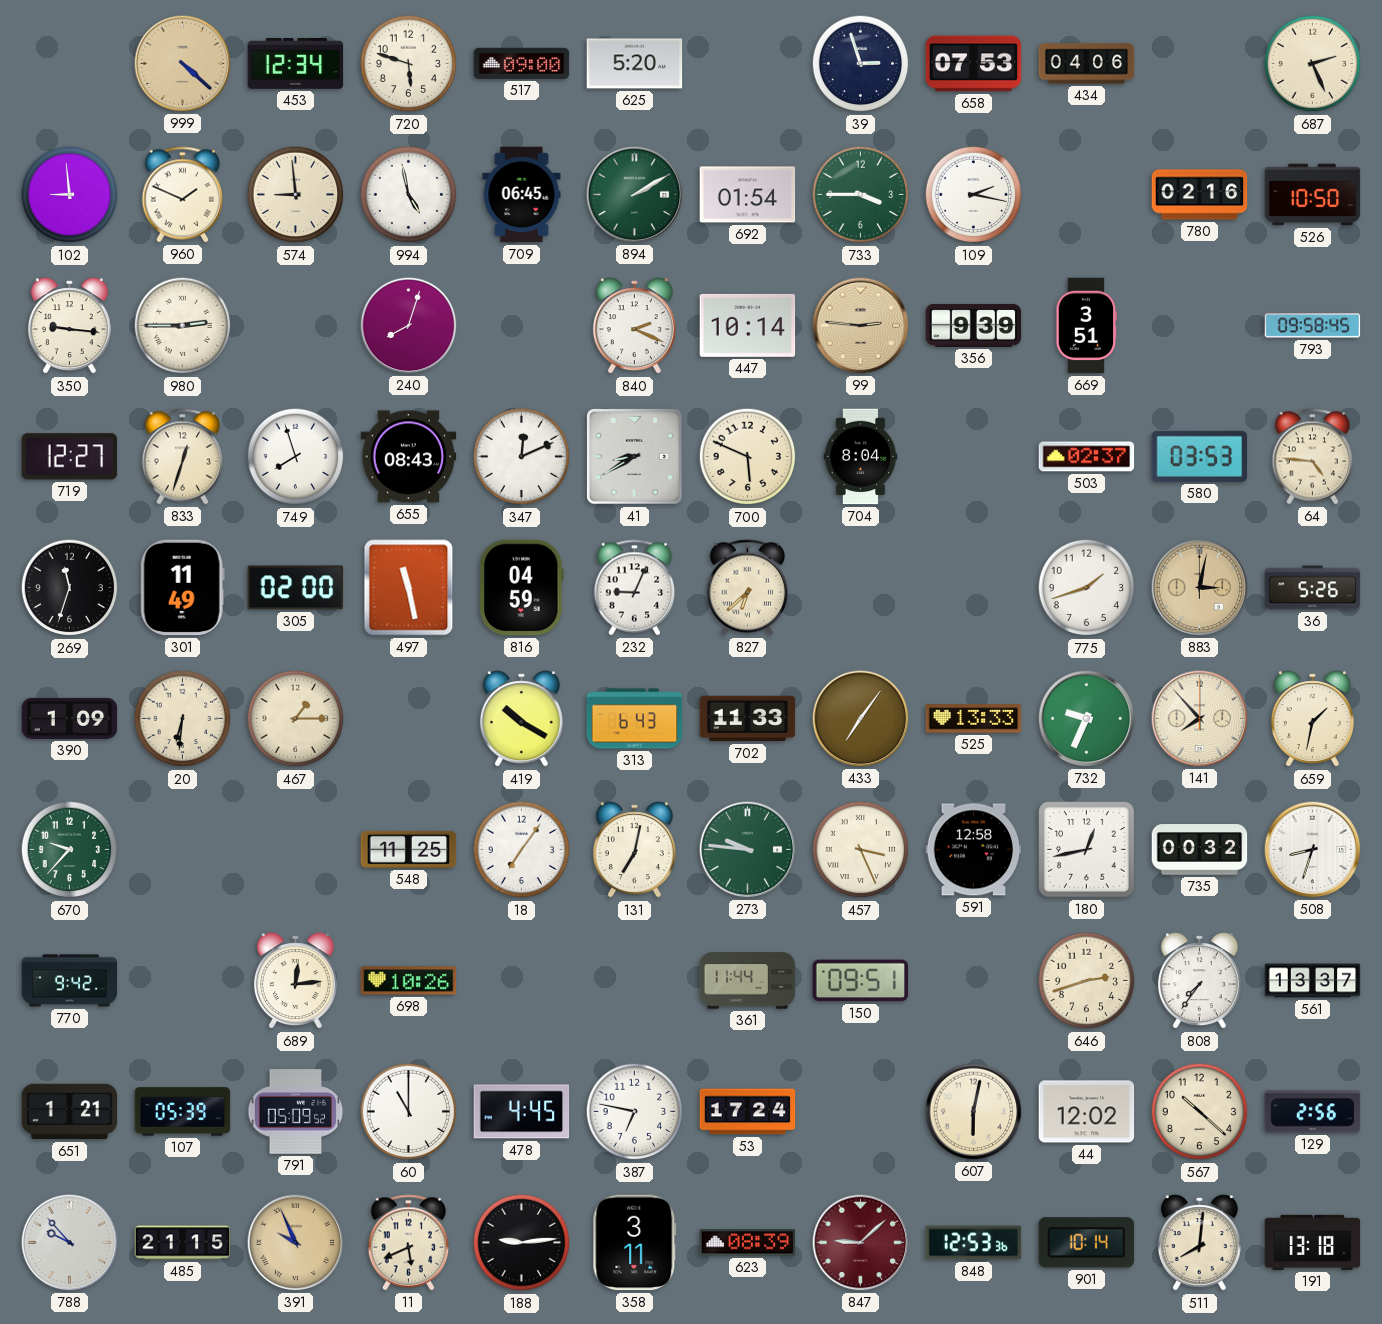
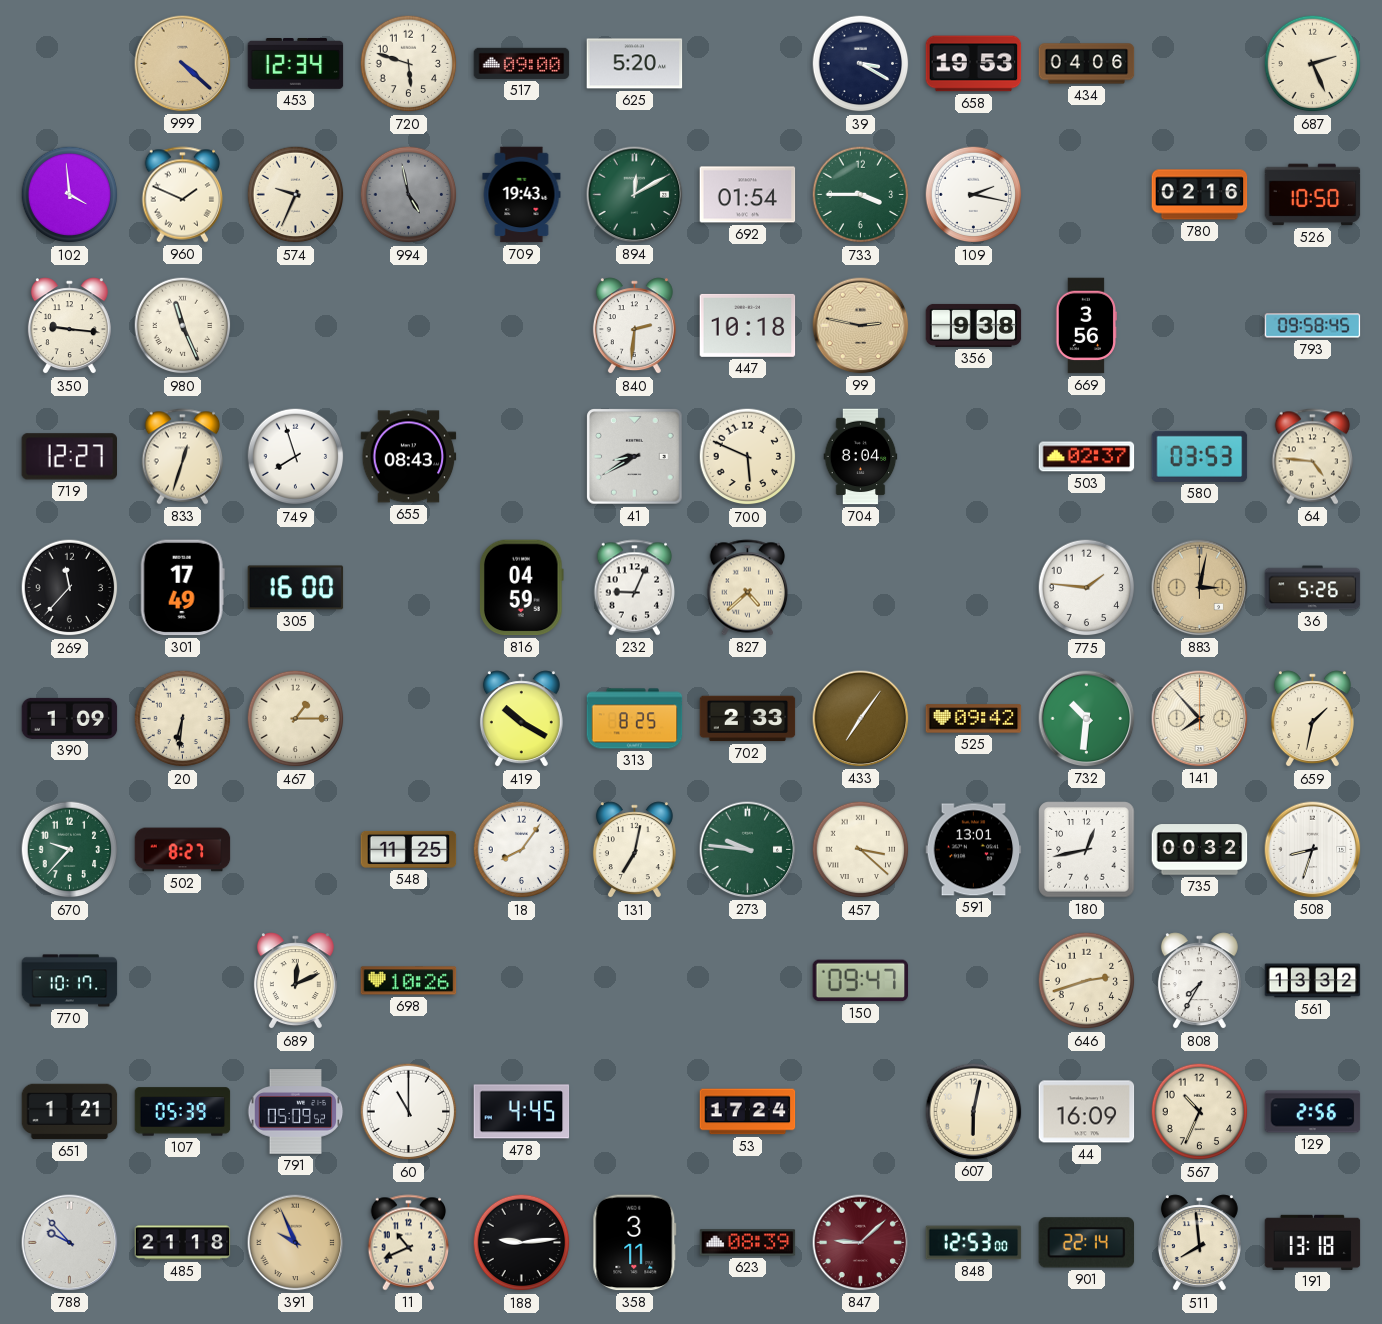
39: 2:57 -> 3:20
658: 07:53 -> 19:53
102: 8:59 -> 3:59
574: 8:59 -> 9:34
994 dial: white -> grey
709: 06:45 -> 19:43
894: 2:10 -> 12:10
980: 2:45 -> 11:26
240: 8:03 -> none
840: 2:19 -> 2:31
447: 10:14 -> 10:18
99: 2:46 -> 2:47
356: 9:39 -> 9:38
669: 3:51 -> 3:56
347: 12:11 -> none
269: 11:33 -> 11:37
301: 11:49 -> 17:49
305: 02:00 -> 16:00
497: 11:28 -> none
827: 6:38 -> 4:38
775: 1:42 -> 1:46
313: 6:43 -> 8:25
702: 11:33 -> 2:33
525: 13:33 -> 09:42
732: 9:34 -> 10:31
502: none -> 8:27
18: 7:06 -> 8:06
457: 3:26 -> 3:22
591: 12:58 -> 13:01
770: 9:42 -> 10:17
689: 12:14 -> 12:11
361: 11:44 -> none
150: 09:51 -> 09:47
808: 7:36 -> 7:35
561: 13:37 -> 13:32
387: 6:47 -> none
44: 12:02 -> 16:09
567: 10:22 -> 10:34
485: 21:15 -> 21:18
11: 5:41 -> 10:41
848: 12:53:36 -> 12:53:00
901: 10:14 -> 22:14
511: 8:01 -> 7:59
